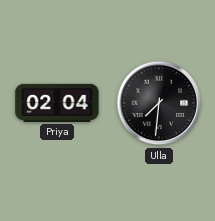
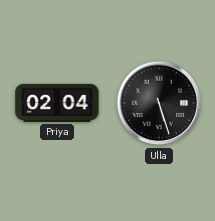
Ulla: 7:31 -> 5:27
